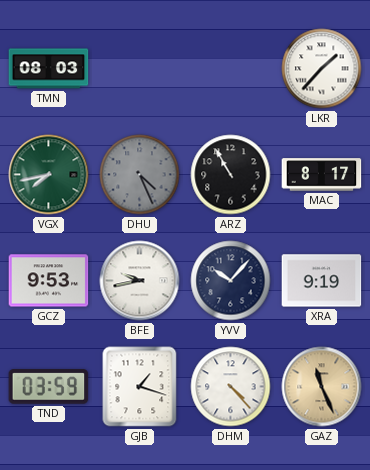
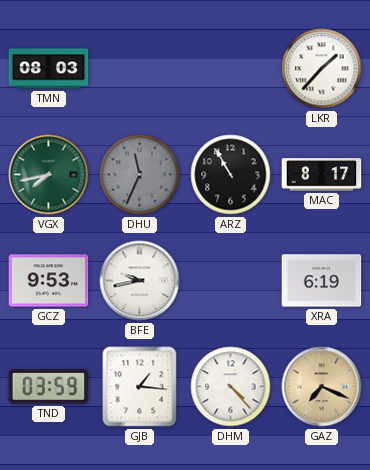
DHU: 4:26 -> 11:34
YVV: 10:07 -> none
XRA: 9:19 -> 6:19
GJB: 1:18 -> 1:16
GAZ: 11:26 -> 7:19
